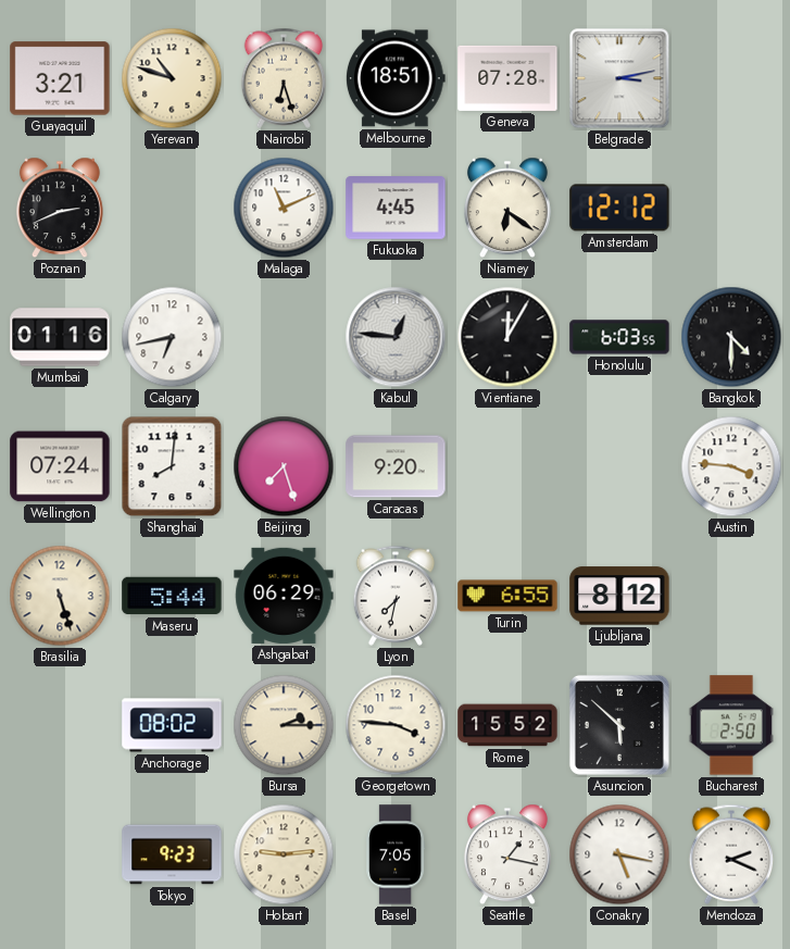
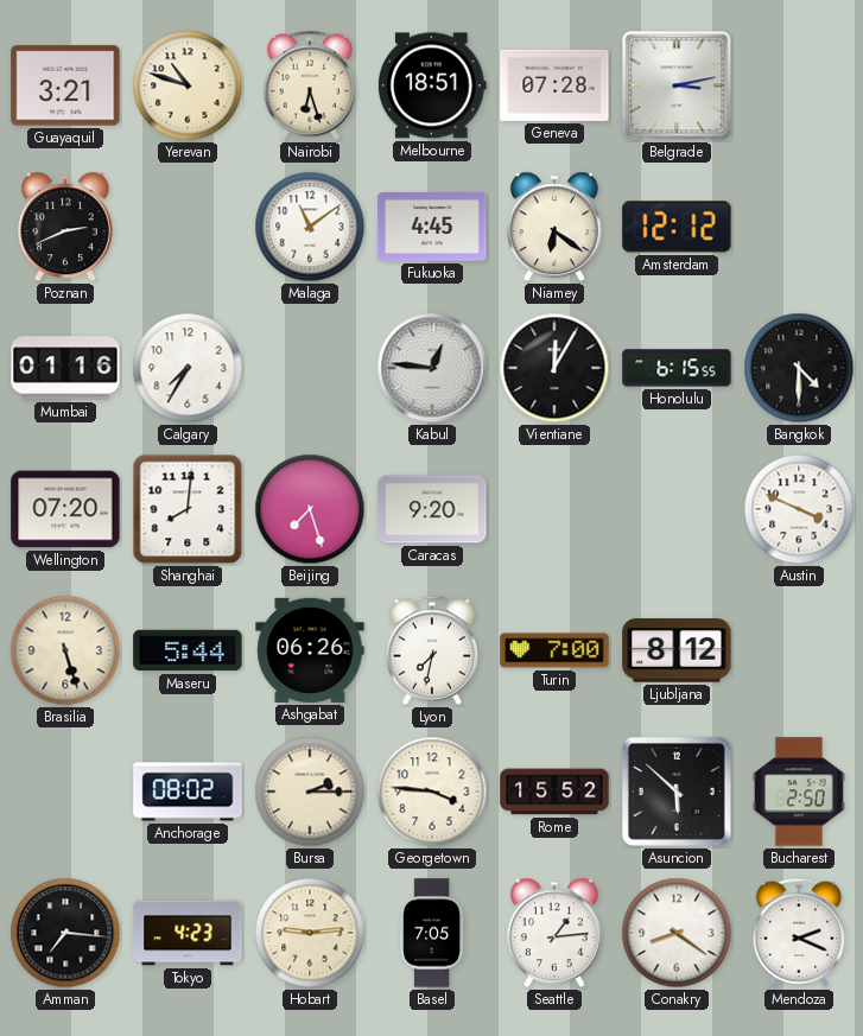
Malaga: 11:11 -> 11:09
Calgary: 6:43 -> 7:35
Honolulu: 6:03 -> 6:15
Wellington: 07:24 -> 07:20
Austin: 3:46 -> 3:49
Ashgabat: 06:29 -> 06:26
Turin: 6:55 -> 7:00
Amman: none -> 7:16
Tokyo: 9:23 -> 4:23
Seattle: 1:17 -> 1:14
Conakry: 5:17 -> 8:21
